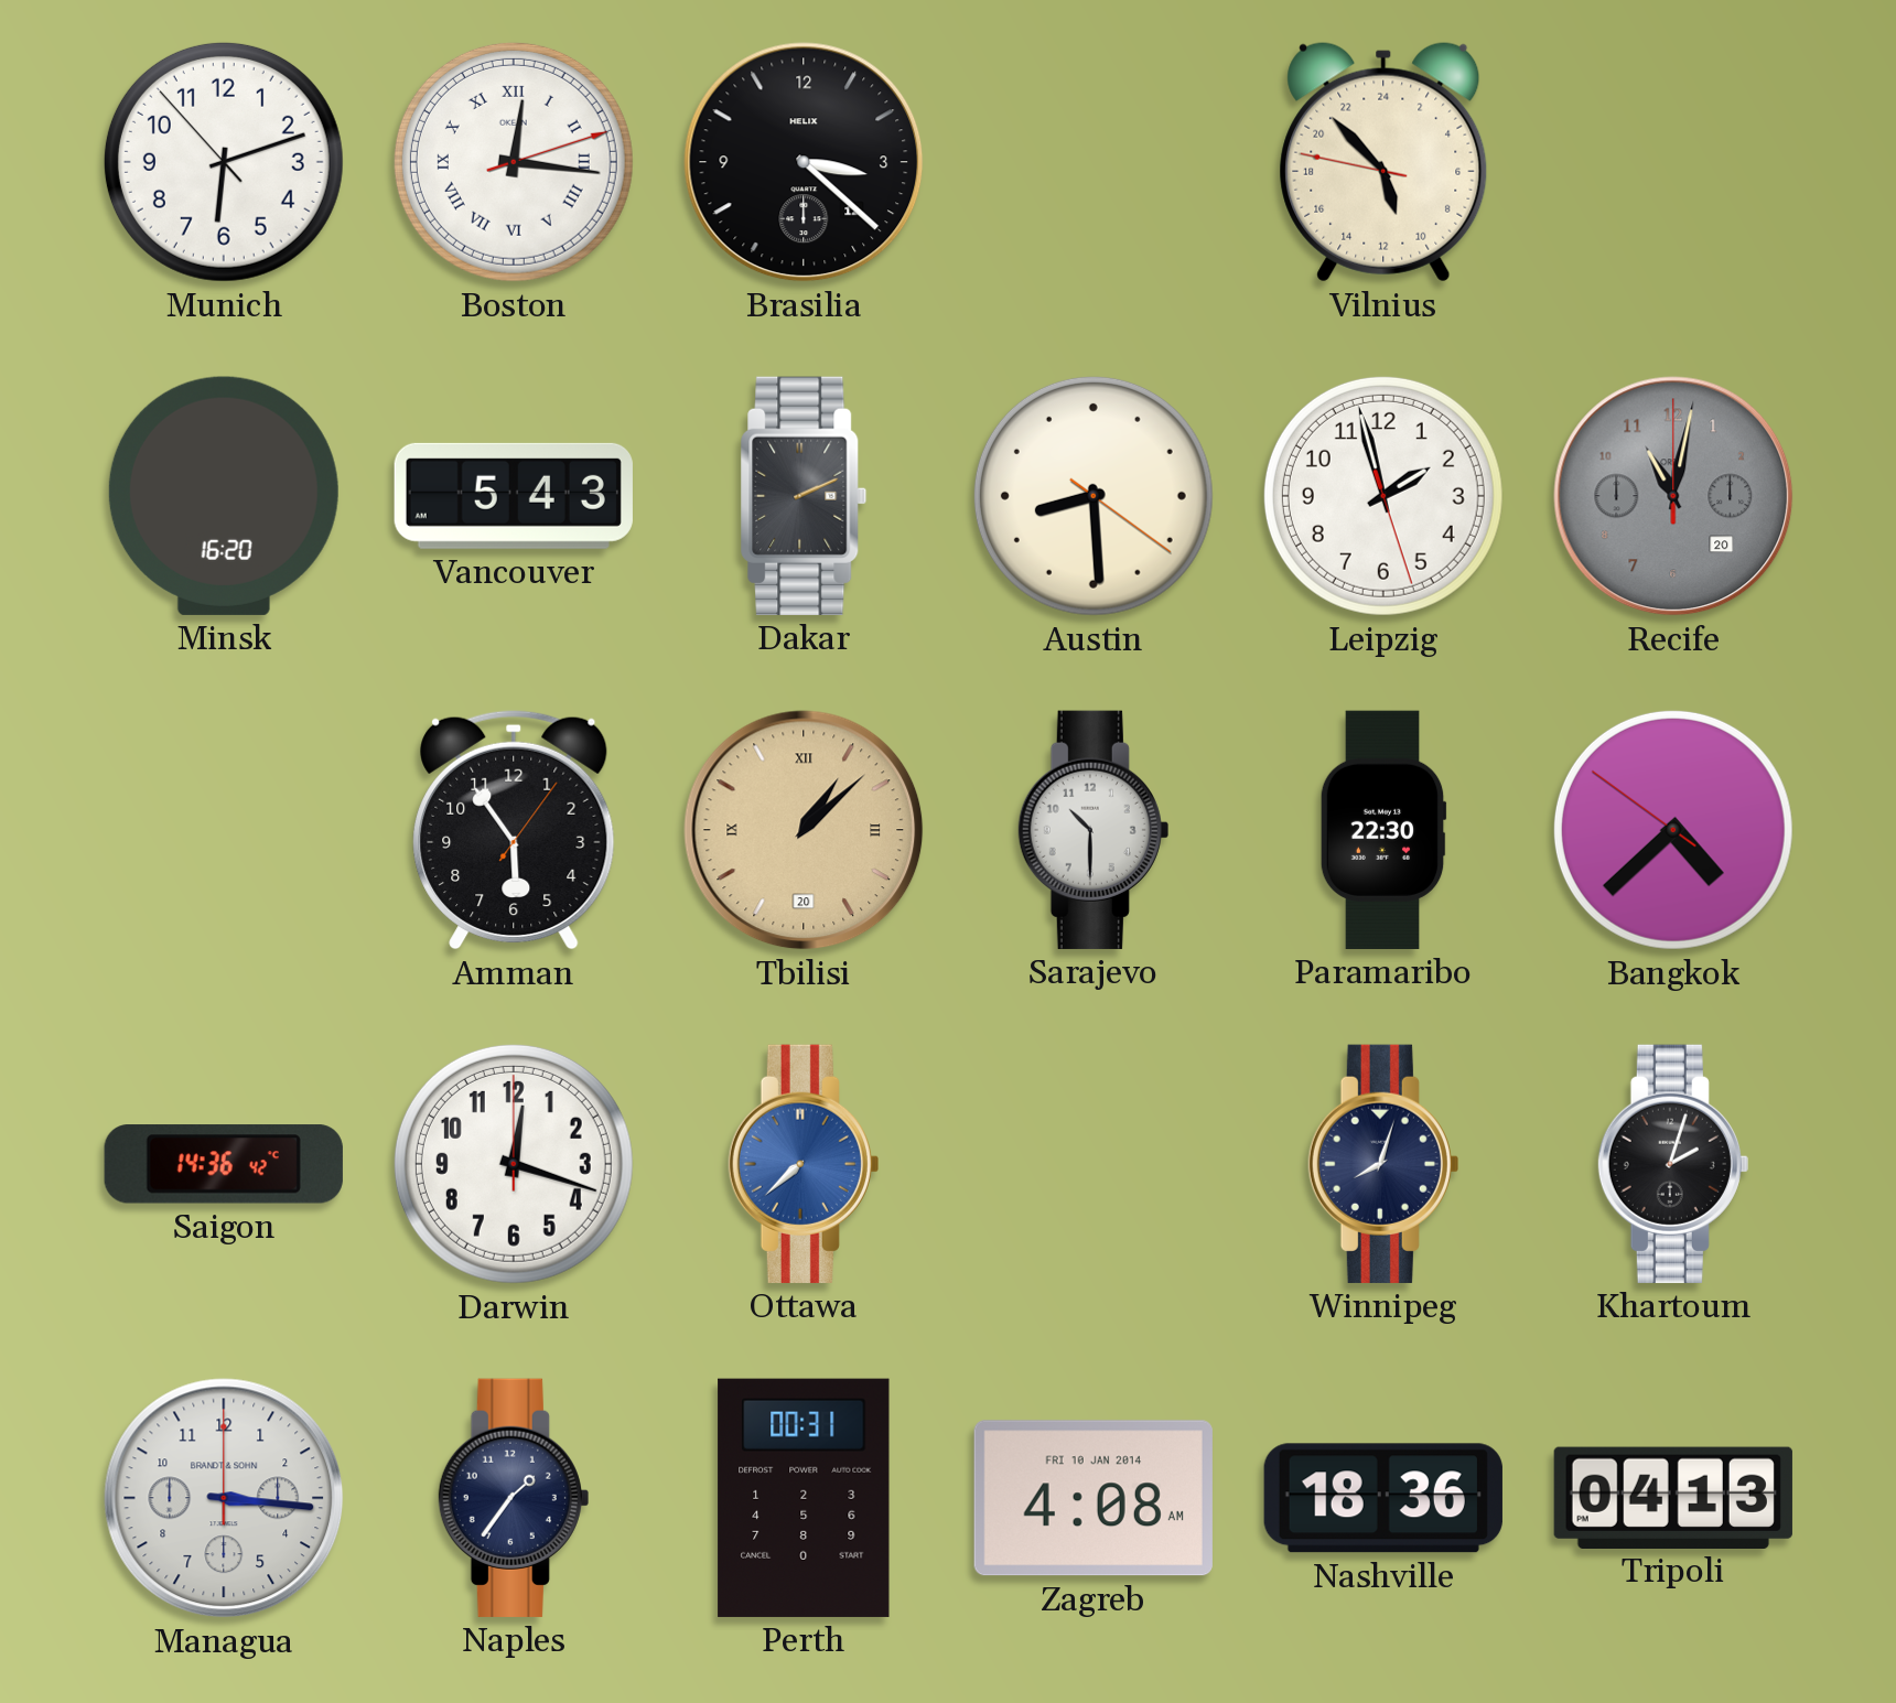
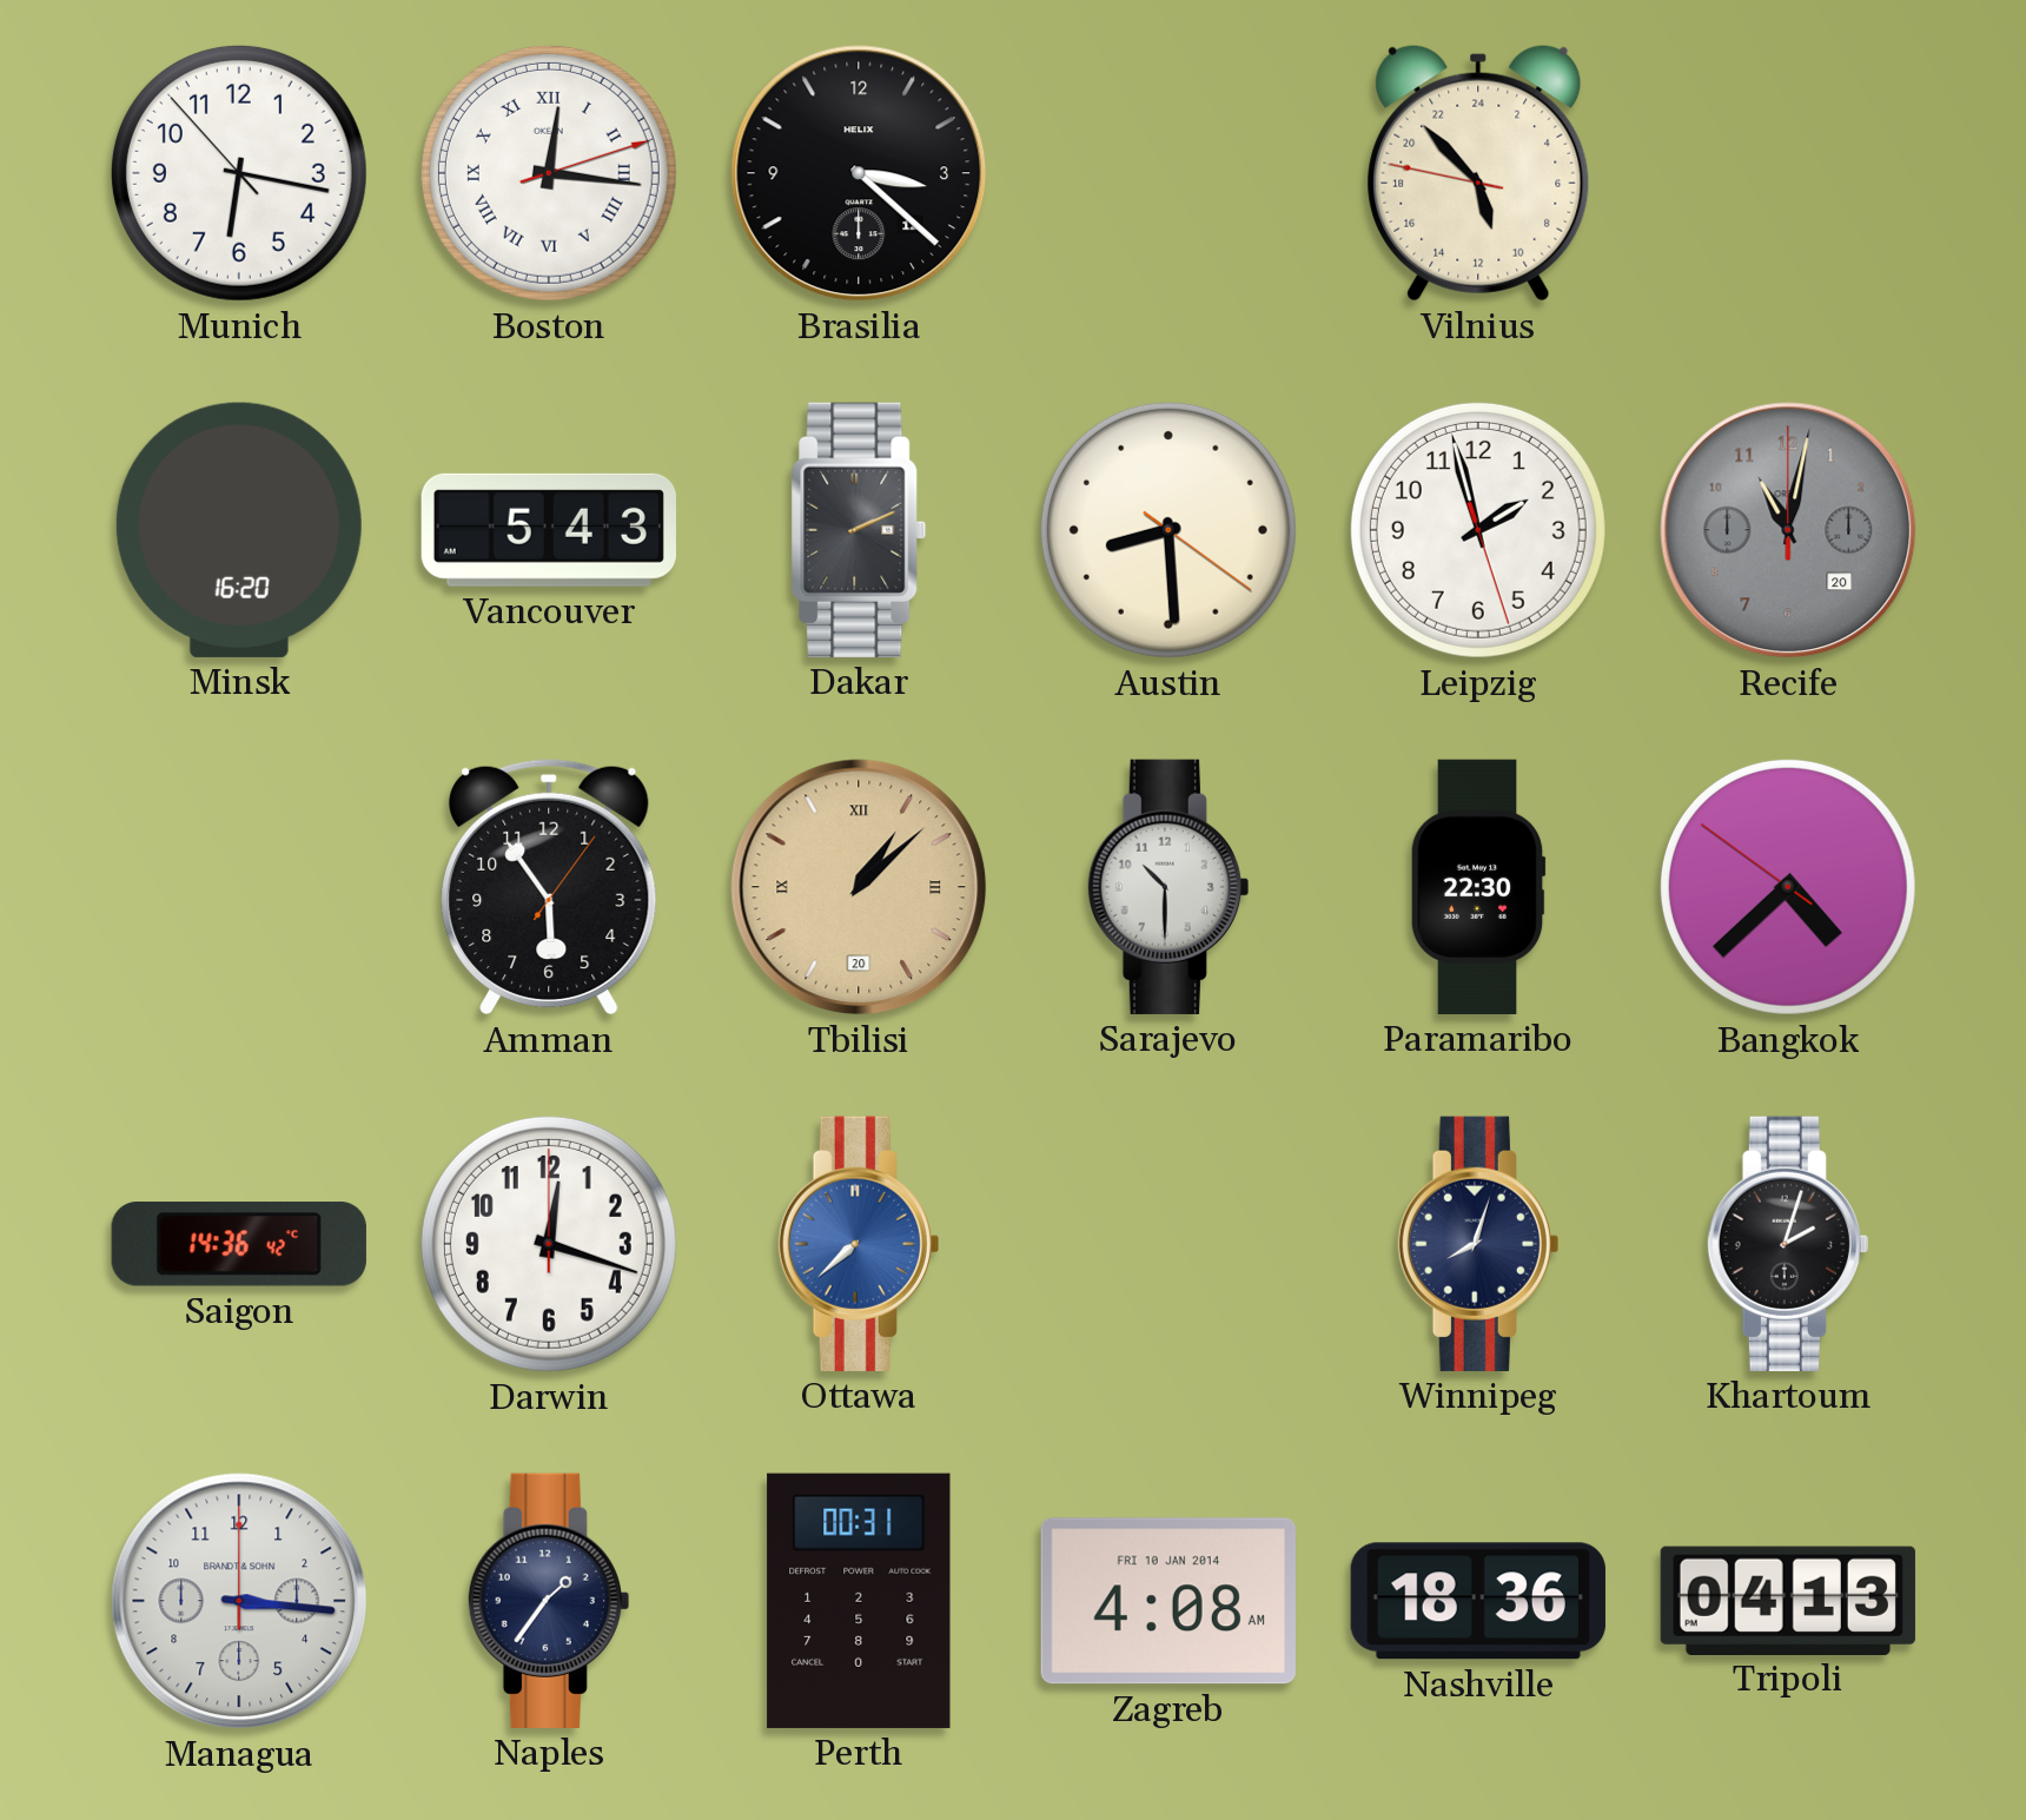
Munich: 6:11 -> 6:16
